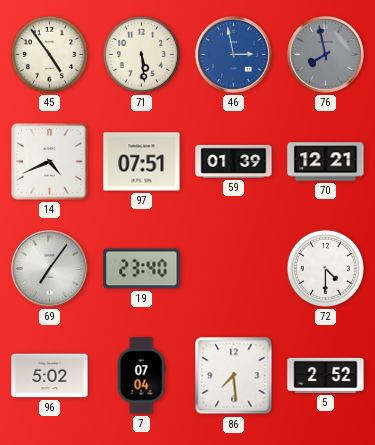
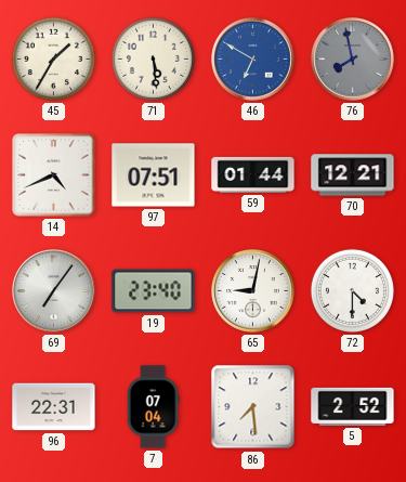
45: 4:54 -> 1:35
46: 2:58 -> 6:50
59: 01:39 -> 01:44
65: none -> 9:02
96: 5:02 -> 22:31
